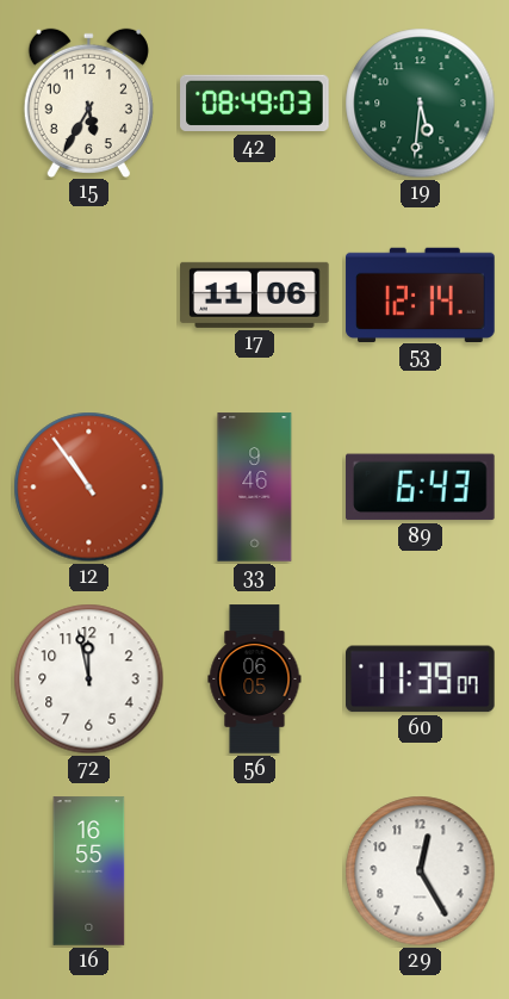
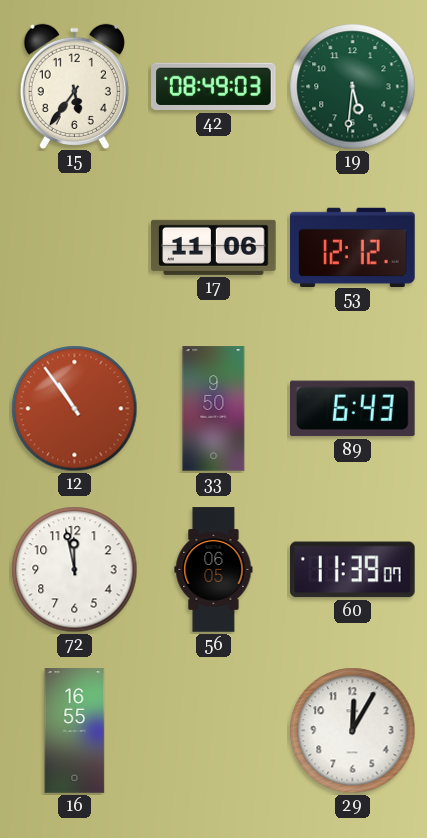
15: 5:35 -> 5:36
53: 12:14 -> 12:12
33: 9:46 -> 9:50
29: 12:25 -> 12:05
